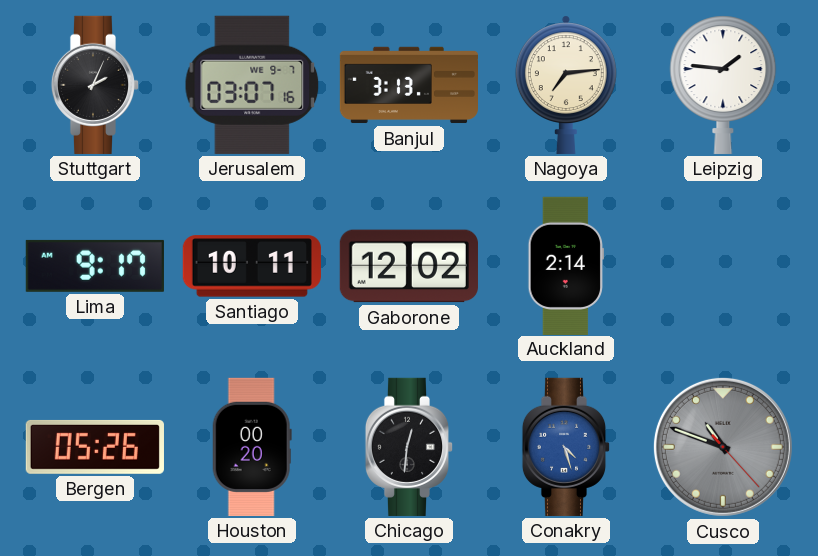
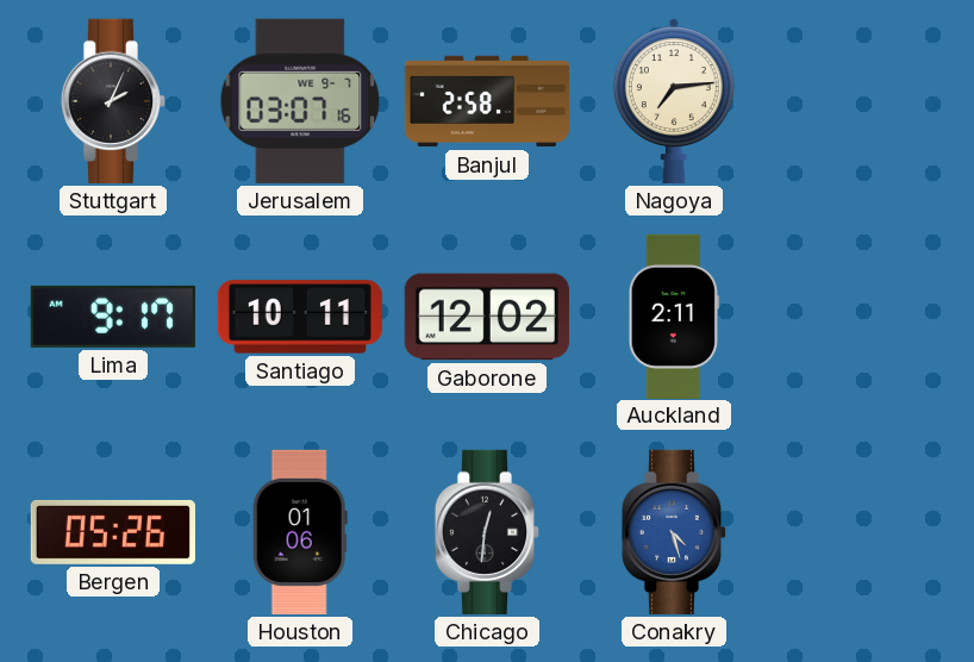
Banjul: 3:13 -> 2:58
Leipzig: 1:46 -> none
Auckland: 2:14 -> 2:11
Houston: 00:20 -> 01:06
Cusco: 10:48 -> none
